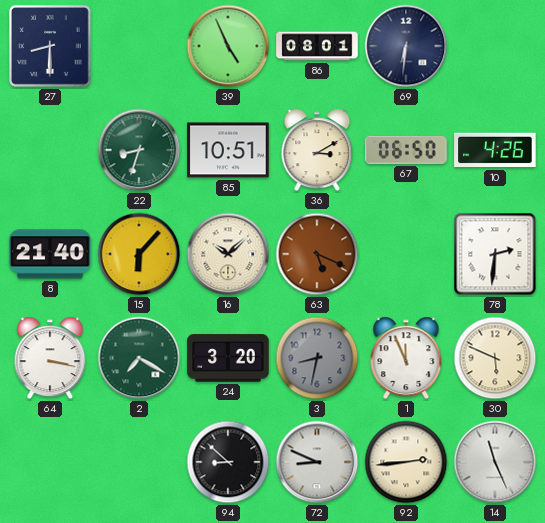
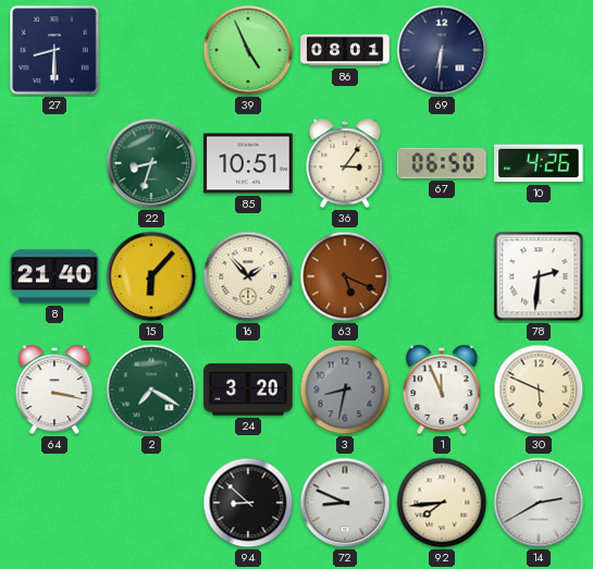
36: 3:10 -> 3:06
16: 10:08 -> 1:53
92: 2:44 -> 7:44
14: 11:26 -> 2:40
